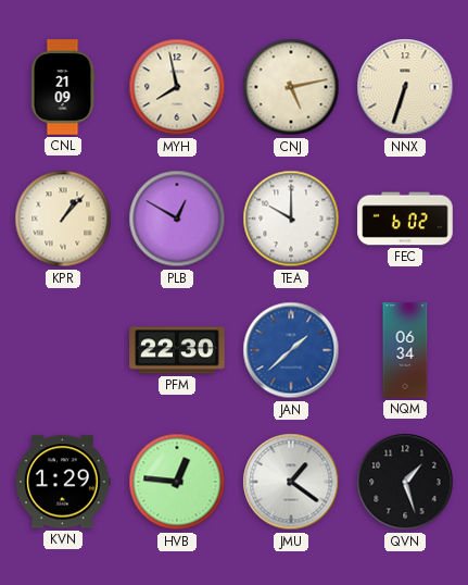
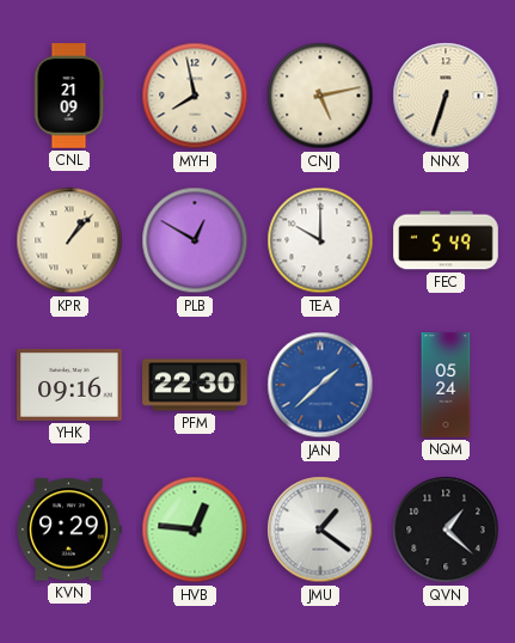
FEC: 6:02 -> 5:49
YHK: none -> 09:16
NQM: 06:34 -> 05:24
KVN: 1:29 -> 9:29
QVN: 1:27 -> 1:22
